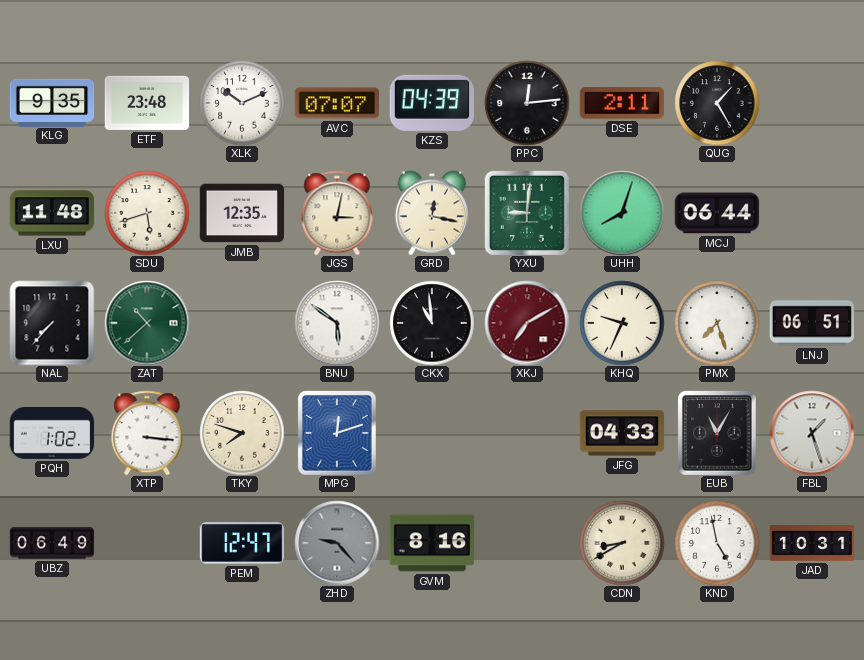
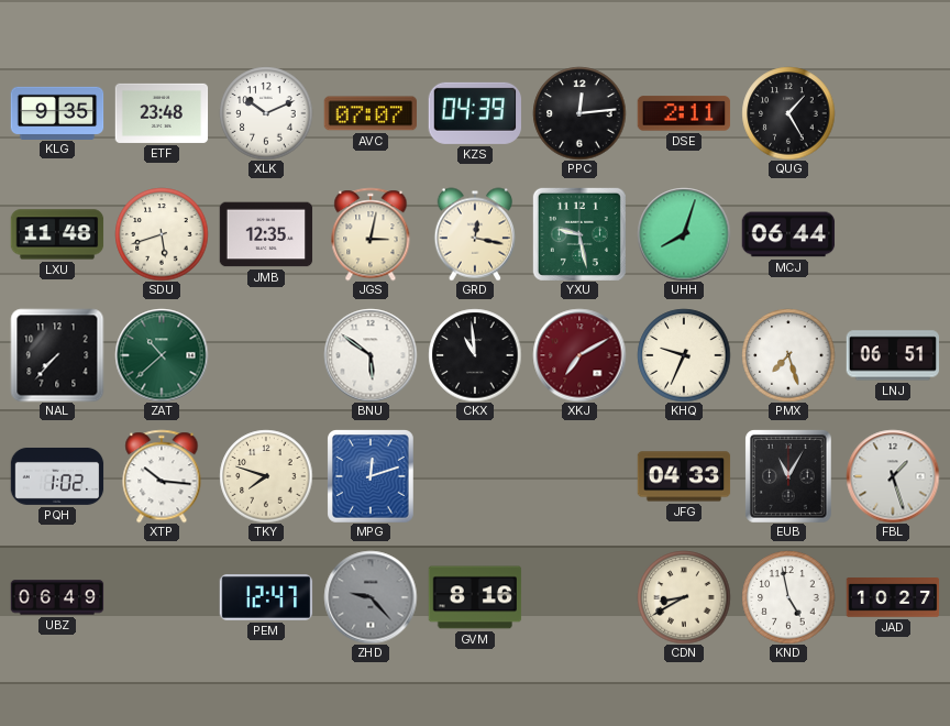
YXU: 9:01 -> 9:28
XTP: 3:16 -> 10:16
JAD: 10:31 -> 10:27
